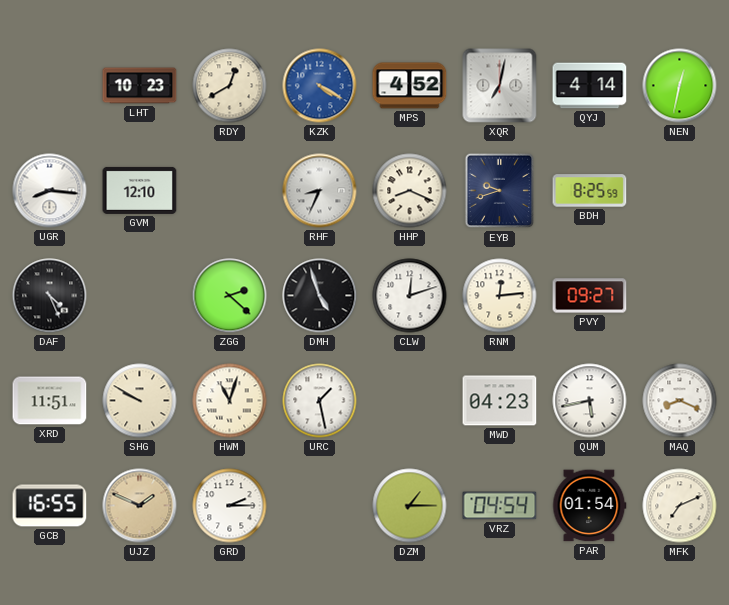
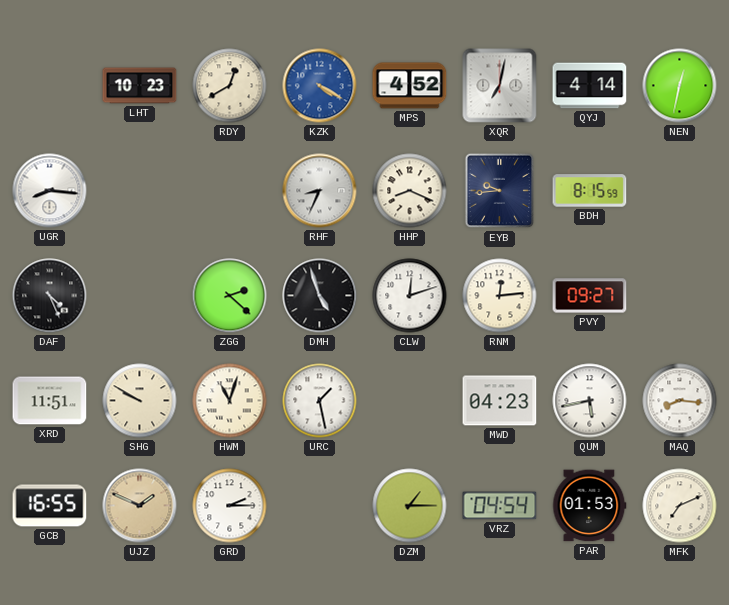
GVM: 12:10 -> none
EYB: 9:42 -> 9:44
BDH: 8:25 -> 8:15
MAQ: 8:19 -> 8:16
PAR: 01:54 -> 01:53
